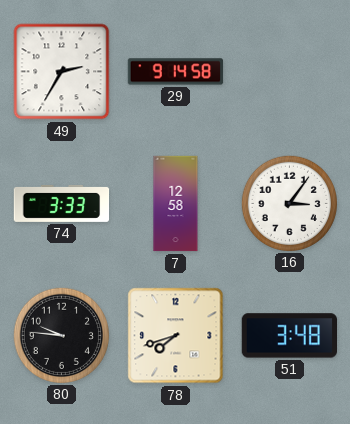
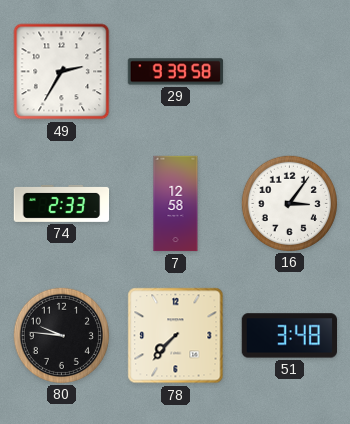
29: 9:14 -> 9:39
74: 3:33 -> 2:33
78: 7:42 -> 7:37
